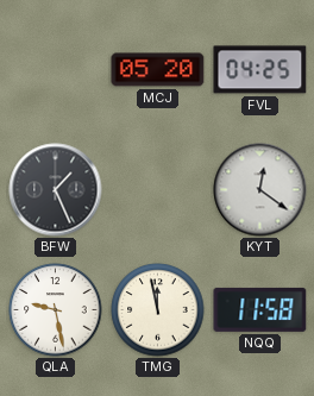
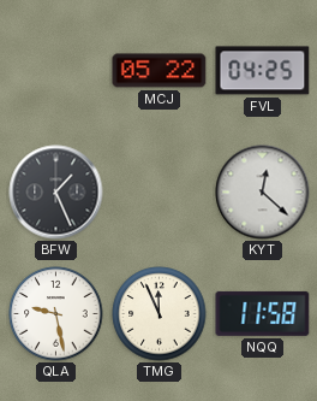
MCJ: 05:20 -> 05:22
KYT: 12:21 -> 12:22
TMG: 11:58 -> 11:56
